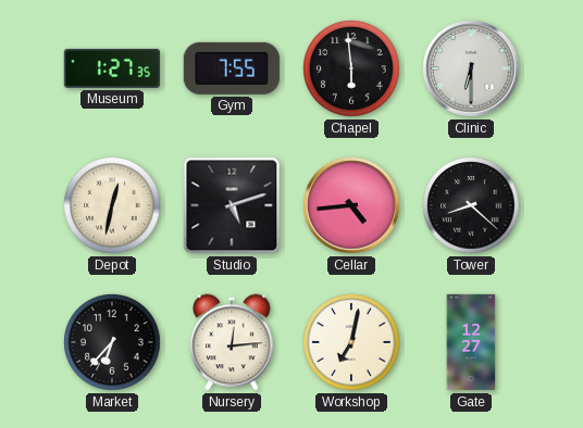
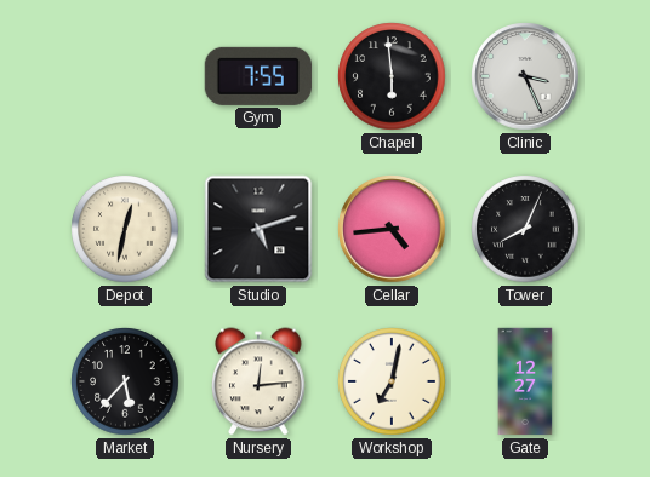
Museum: 1:27 -> none
Clinic: 6:30 -> 3:26
Tower: 8:22 -> 8:04
Market: 6:37 -> 5:37
